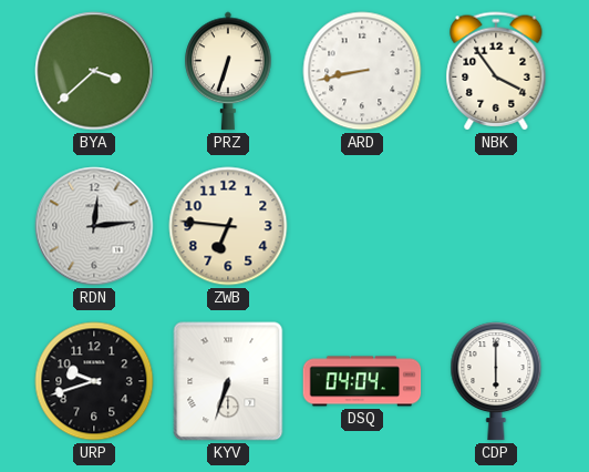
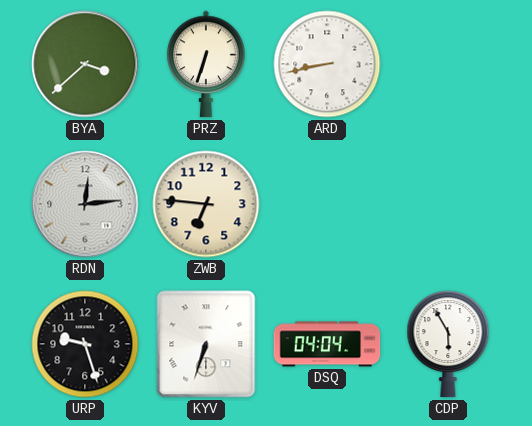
NBK: 3:54 -> none
URP: 9:42 -> 9:27
CDP: 6:00 -> 5:55
